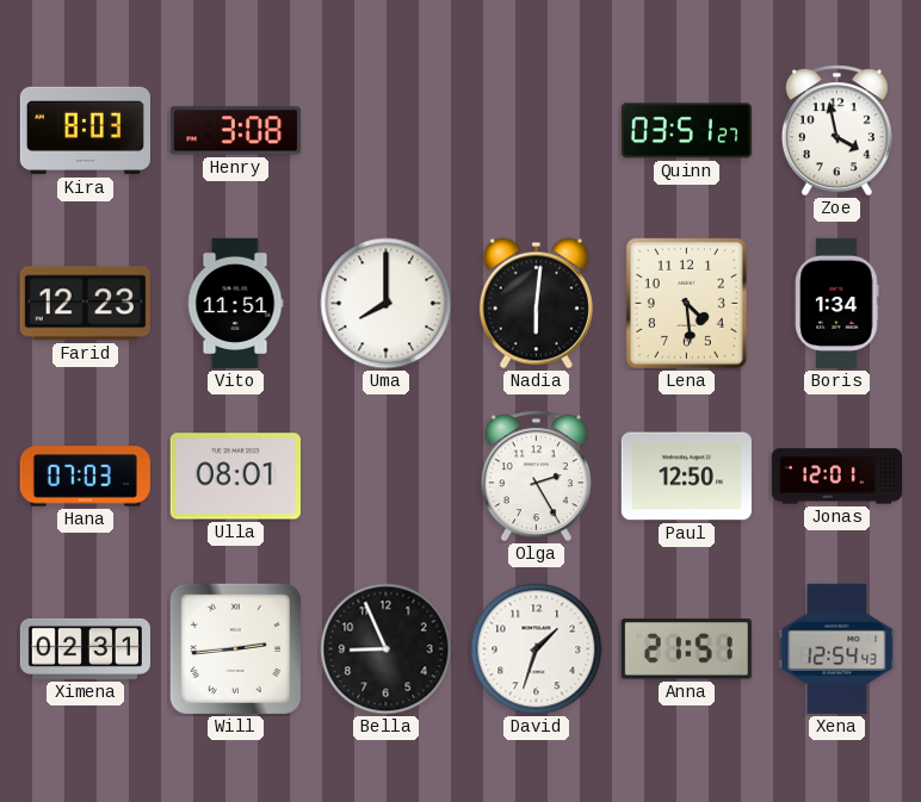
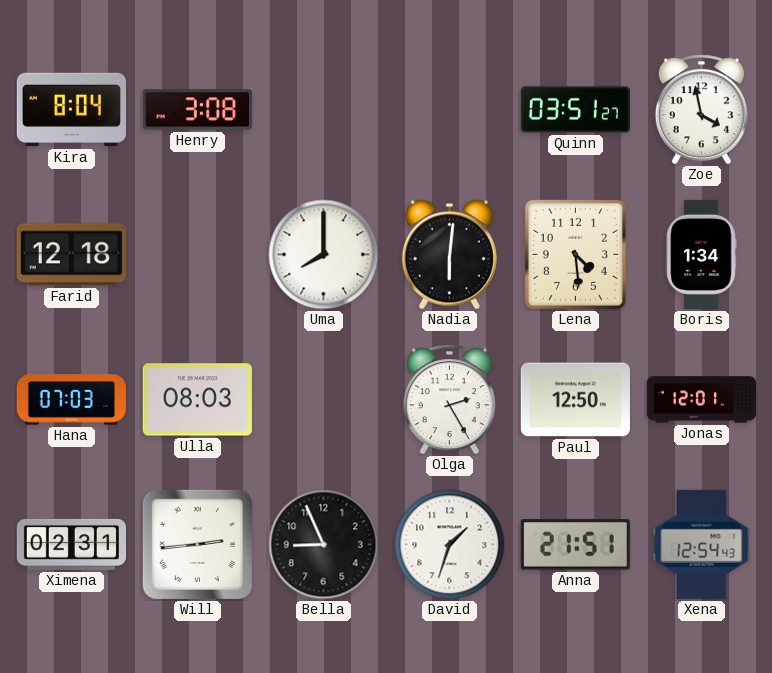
Kira: 8:03 -> 8:04
Farid: 12:23 -> 12:18
Vito: 11:51 -> none
Ulla: 08:01 -> 08:03
